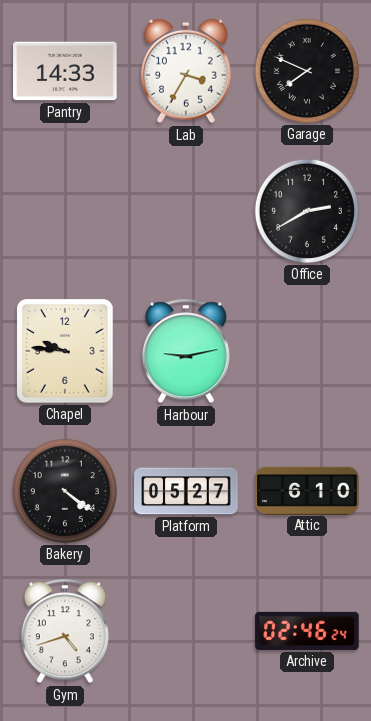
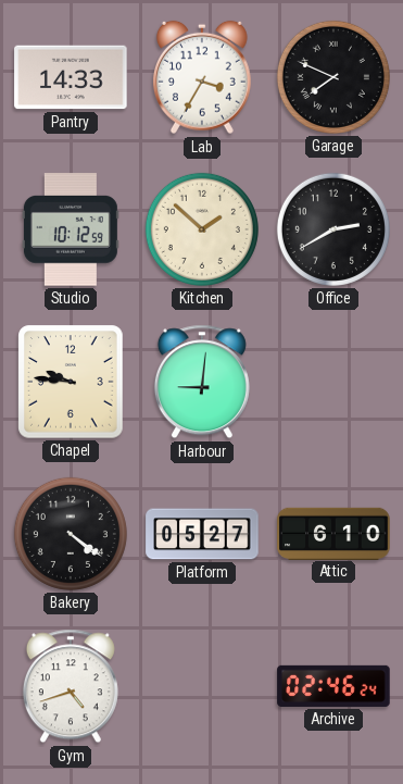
Studio: none -> 10:12
Kitchen: none -> 1:52
Harbour: 9:13 -> 9:01
